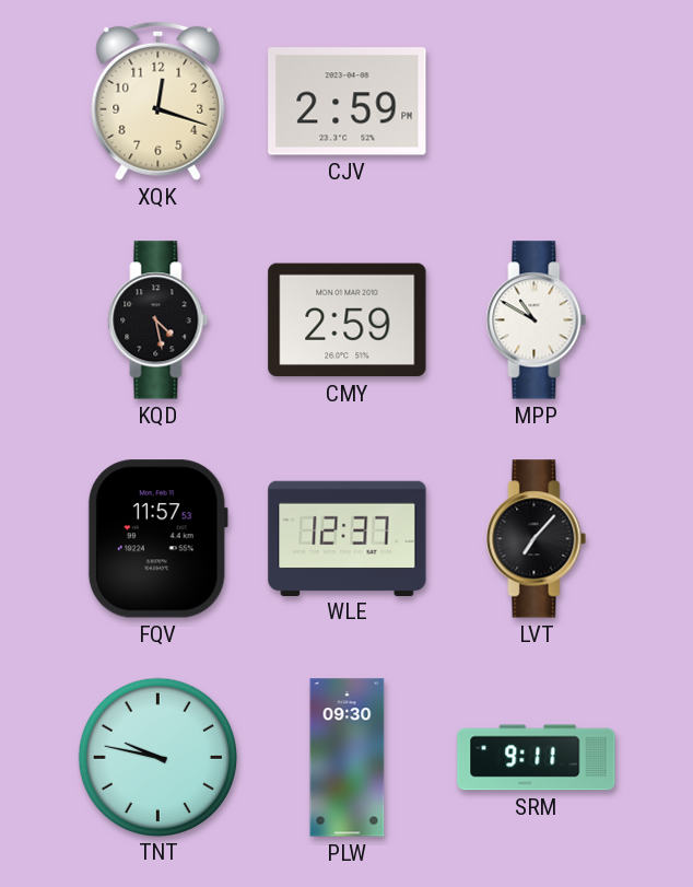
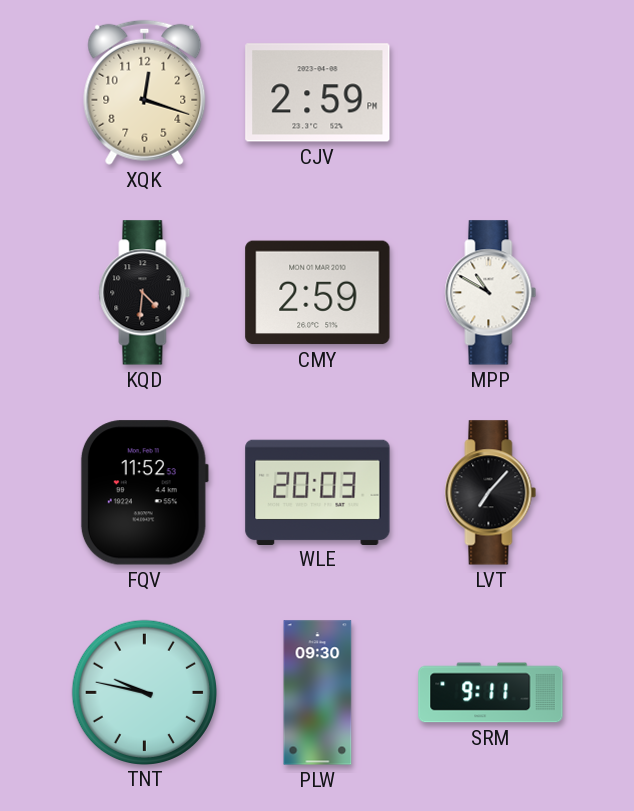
KQD: 4:28 -> 4:31
FQV: 11:57 -> 11:52
WLE: 12:37 -> 20:03
